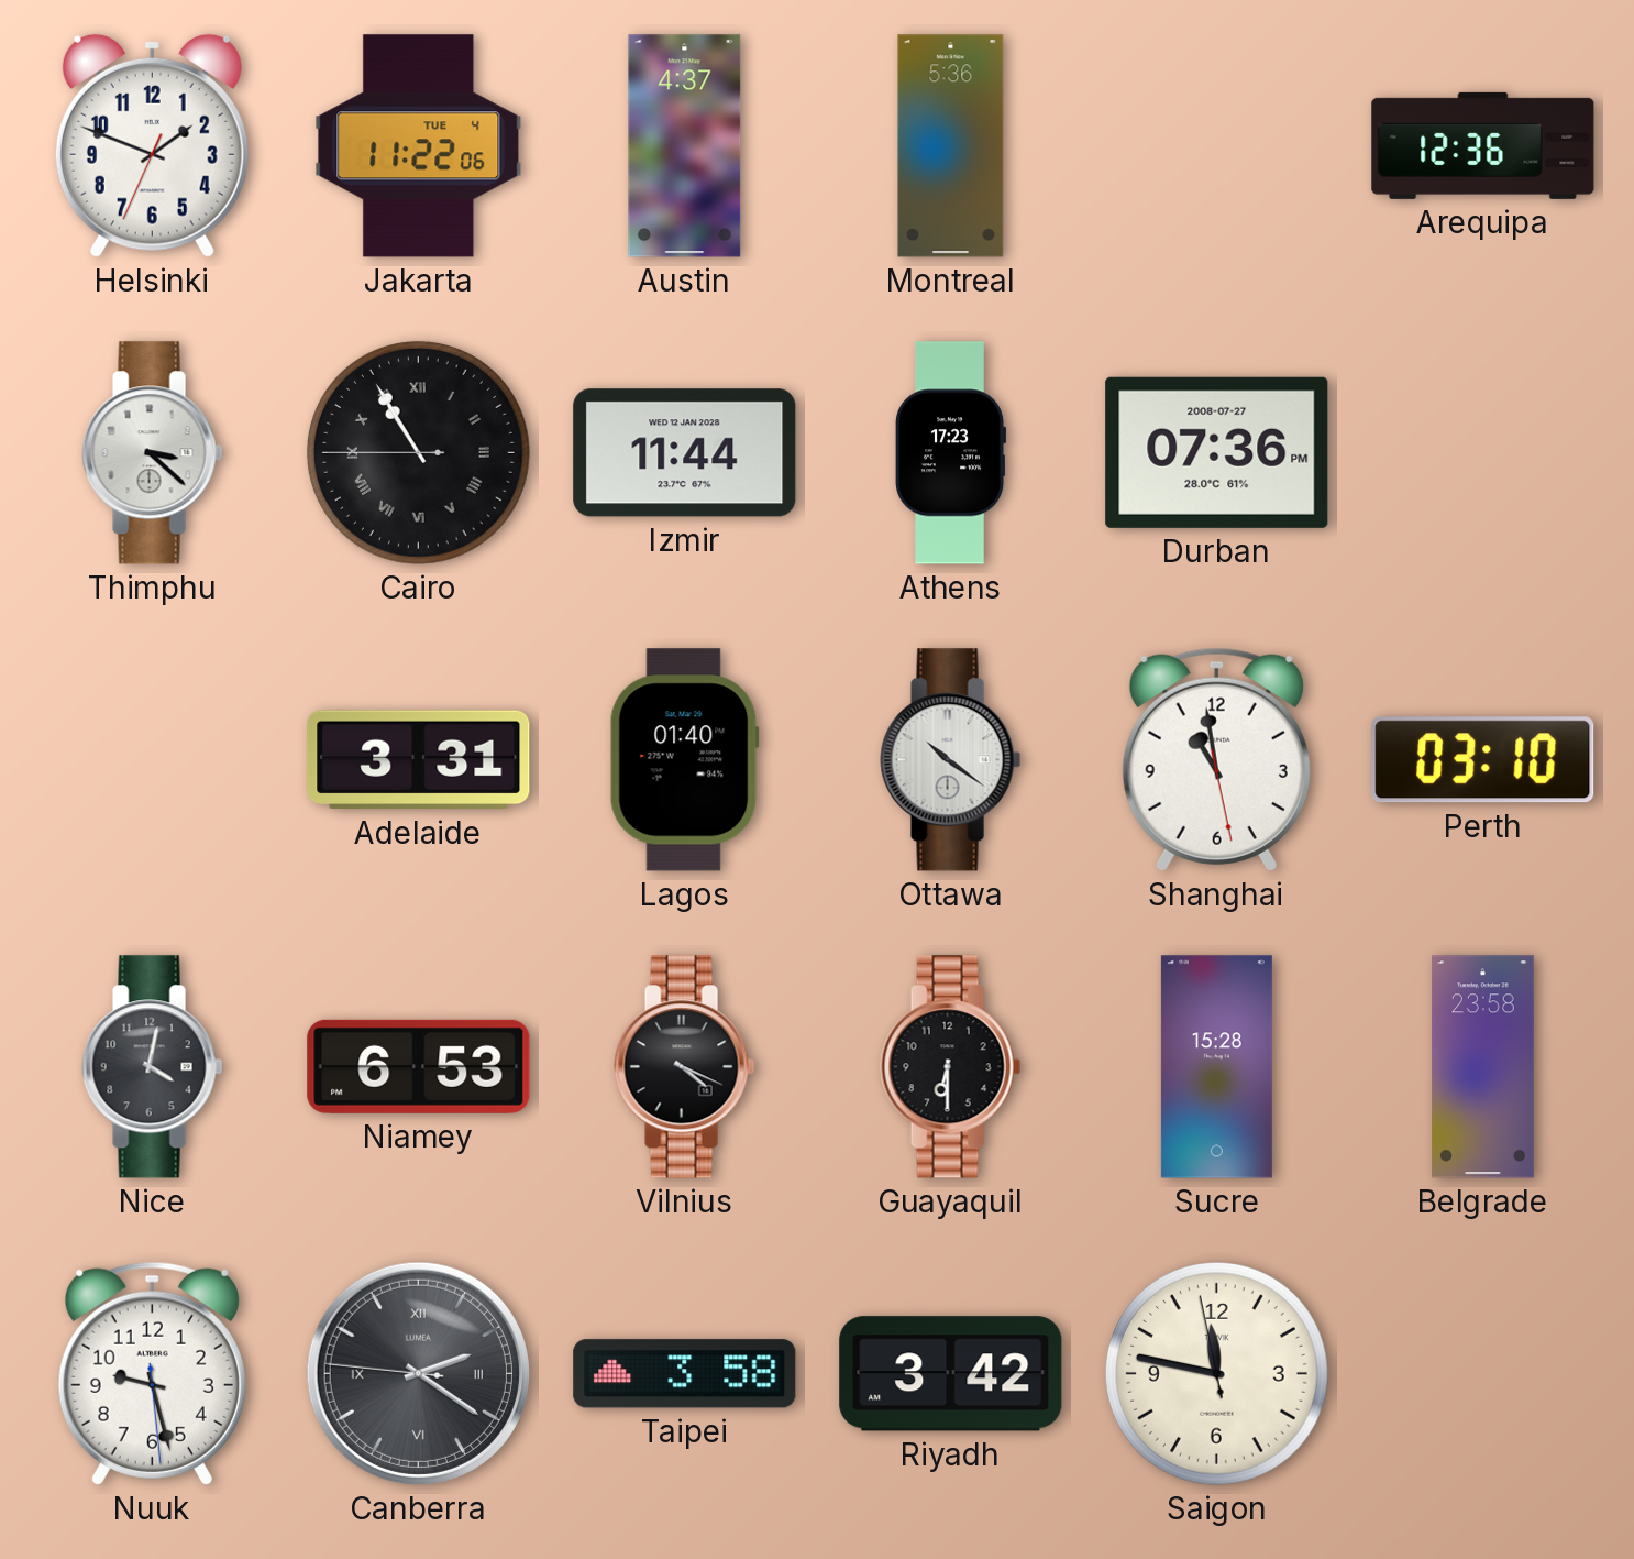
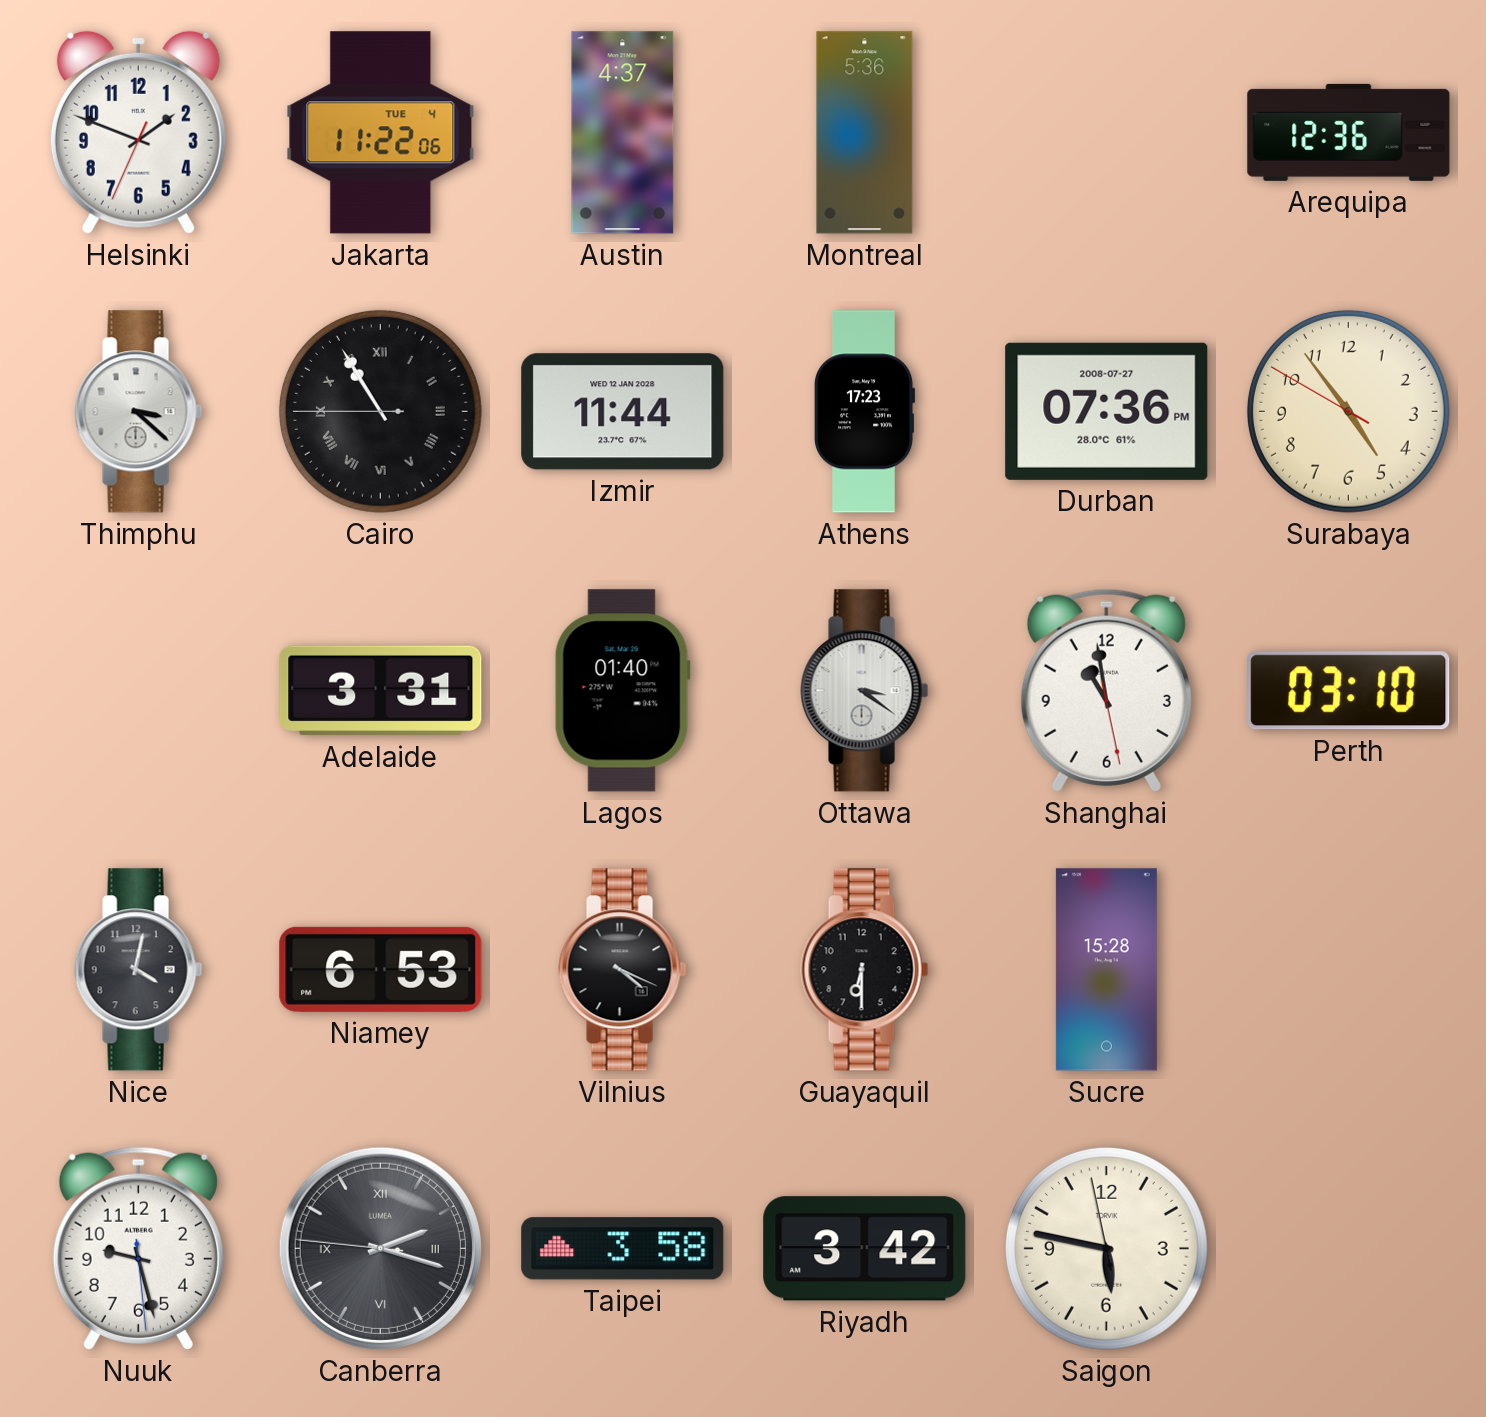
Surabaya: none -> 4:53
Ottawa: 10:21 -> 3:21
Belgrade: 23:58 -> none
Canberra: 2:20 -> 2:17
Saigon: 11:46 -> 5:46
